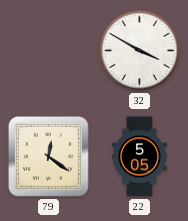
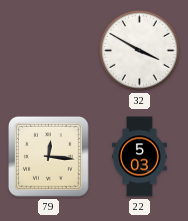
79: 12:21 -> 12:16
22: 5:05 -> 5:03
